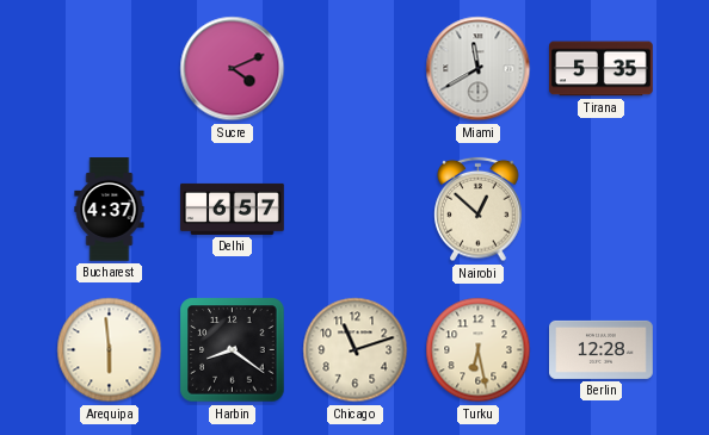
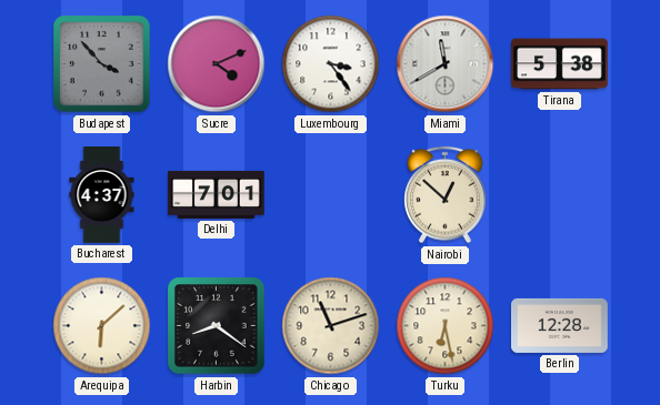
Budapest: none -> 3:53
Luxembourg: none -> 3:24
Tirana: 5:35 -> 5:38
Delhi: 6:57 -> 7:01
Arequipa: 5:59 -> 6:08
